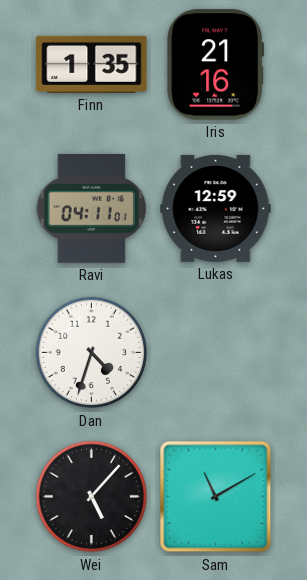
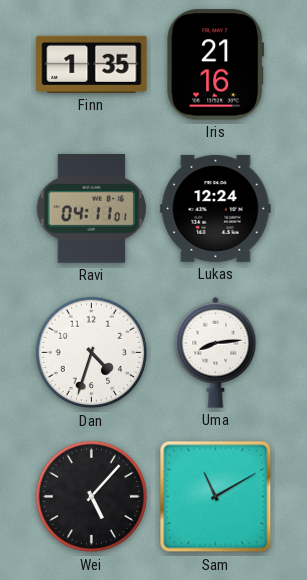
Lukas: 12:59 -> 12:24
Uma: none -> 8:14
